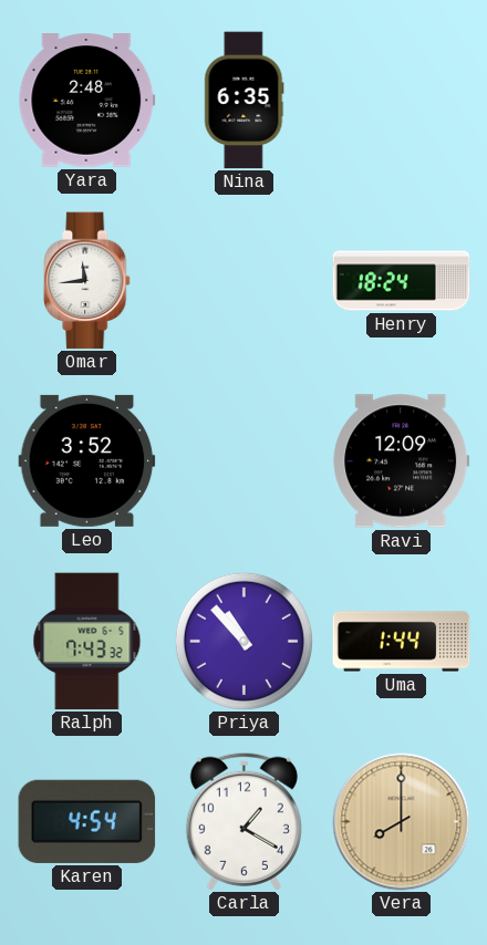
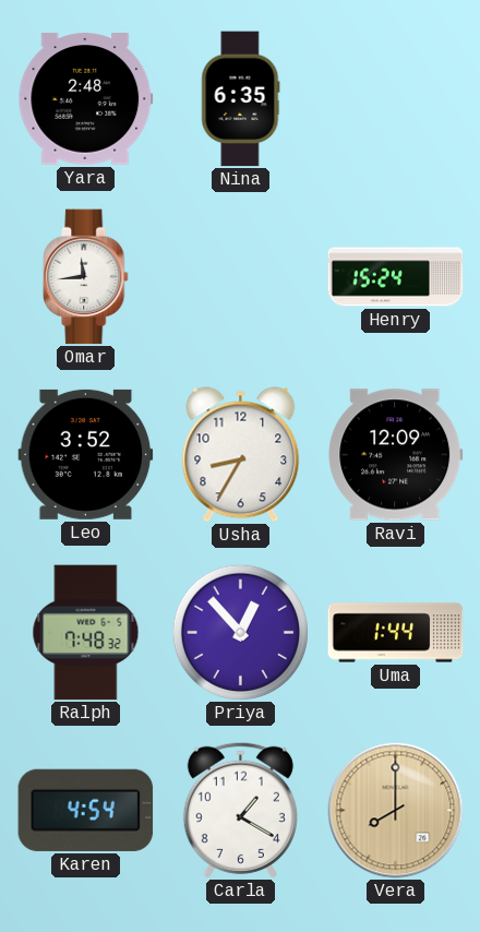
Henry: 18:24 -> 15:24
Usha: none -> 8:35
Ralph: 7:43 -> 7:48
Priya: 10:53 -> 12:53
